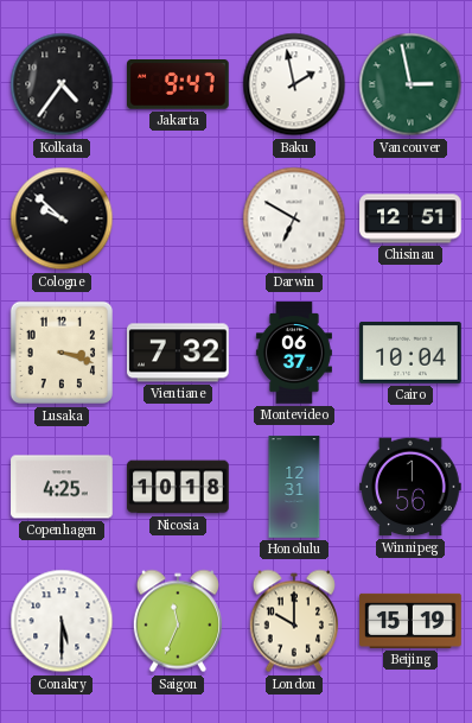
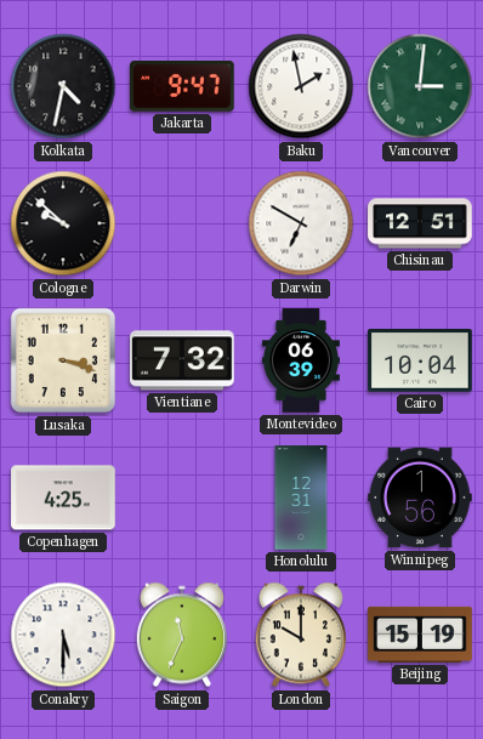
Kolkata: 4:36 -> 4:32
Vancouver: 2:58 -> 3:01
Montevideo: 06:37 -> 06:39
Nicosia: 10:18 -> none
